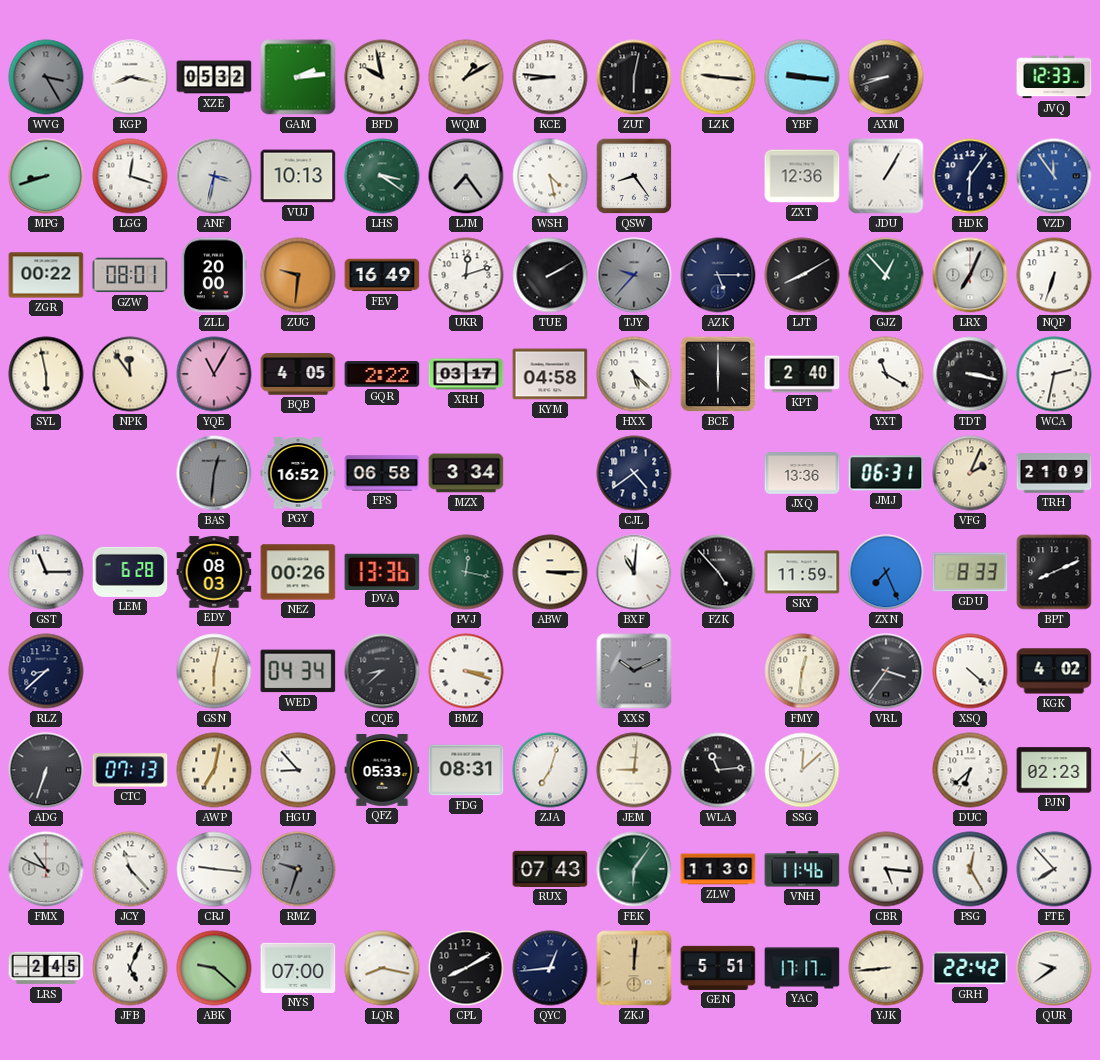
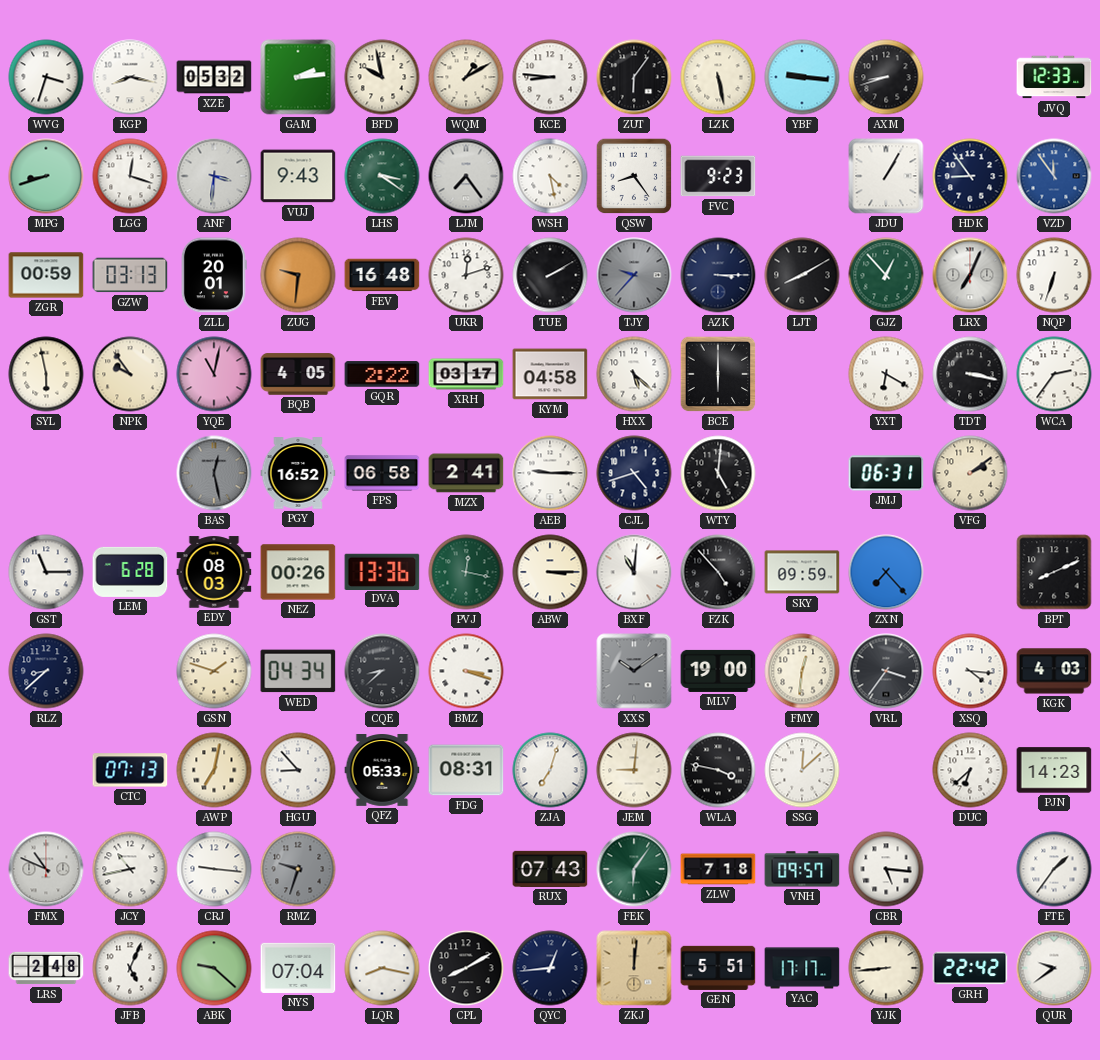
WVG: 3:25 -> 3:33
WVG dial: grey -> white
ZUT: 6:02 -> 6:06
LZK: 9:16 -> 5:28
ANF: 3:32 -> 3:31
VUJ: 10:13 -> 9:43
FVC: none -> 9:23
ZXT: 12:36 -> none
HDK: 6:06 -> 8:54
ZGR: 00:22 -> 00:59
GZW: 08:01 -> 03:13
ZLL: 20:00 -> 20:01
FEV: 16:49 -> 16:48
AZK: 5:15 -> 3:15
NPK: 11:54 -> 9:54
YQE: 11:05 -> 11:02
KPT: 2:40 -> none
YXT: 11:20 -> 6:20
WCA: 2:32 -> 2:36
BAS: 12:31 -> 12:28
MZX: 3:34 -> 2:41
AEB: none -> 9:15
CJL: 4:39 -> 4:42
WTY: none -> 5:01
JXQ: 13:36 -> none
VFG: 2:04 -> 2:09
TRH: 21:09 -> none
SKY: 11:59 -> 09:59
ZXN: 7:26 -> 7:23
GDU: 8:33 -> none
GSN: 6:02 -> 1:48
XXS: 10:11 -> 10:09
MLV: none -> 19:00
XSQ: 4:22 -> 4:16
KGK: 4:02 -> 4:03
ADG: 6:33 -> none
WLA: 11:14 -> 3:47
PJN: 02:23 -> 14:23
JCY: 11:23 -> 10:43
ZLW: 11:30 -> 7:18
VNH: 11:46 -> 09:57
PSG: 12:25 -> none
FTE: 7:53 -> 1:36
LRS: 2:45 -> 2:48
NYS: 07:00 -> 07:04
